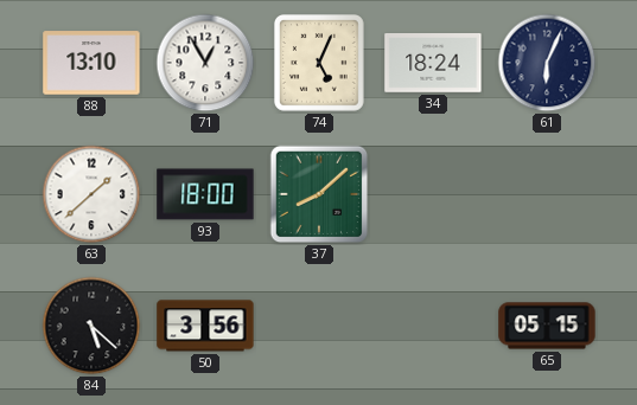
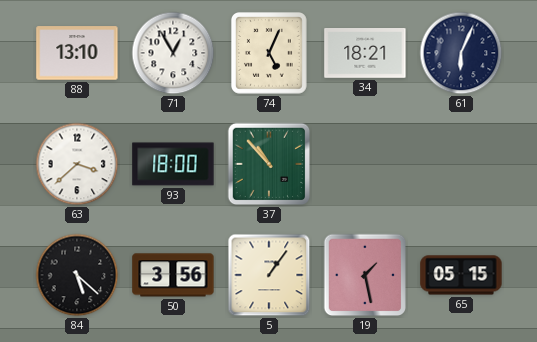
34: 18:24 -> 18:21
63: 1:38 -> 3:38
37: 8:08 -> 10:53
5: none -> 1:06
19: none -> 1:28
